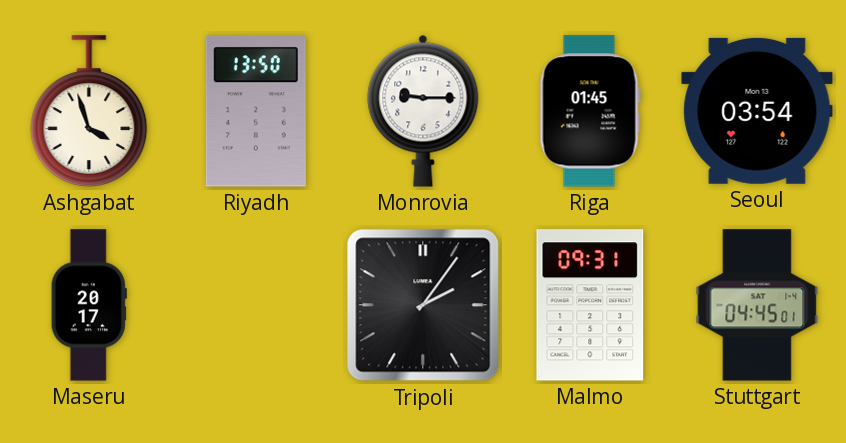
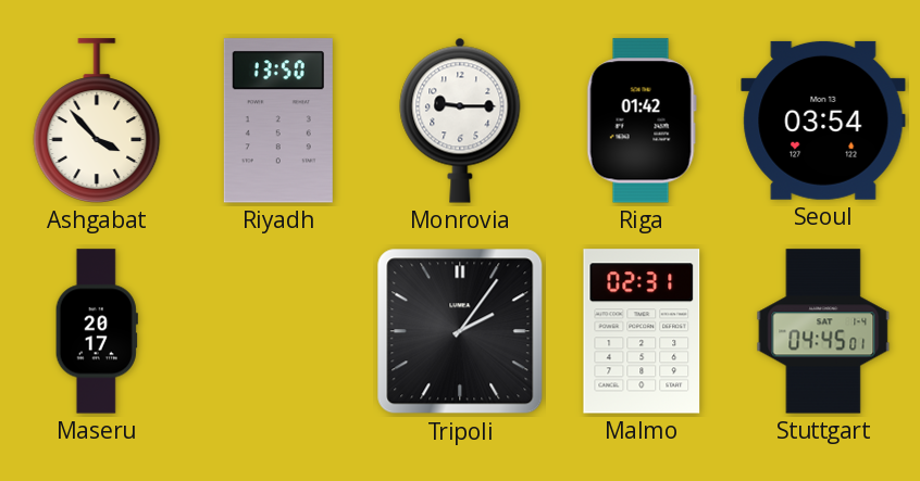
Ashgabat: 3:57 -> 3:53
Riga: 01:45 -> 01:42
Malmo: 09:31 -> 02:31
